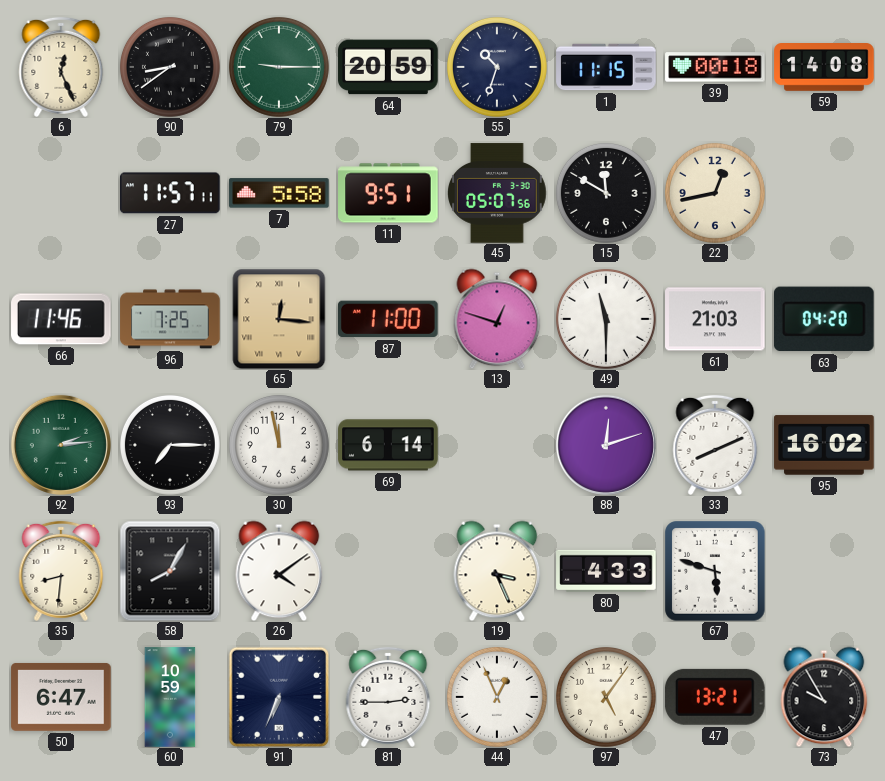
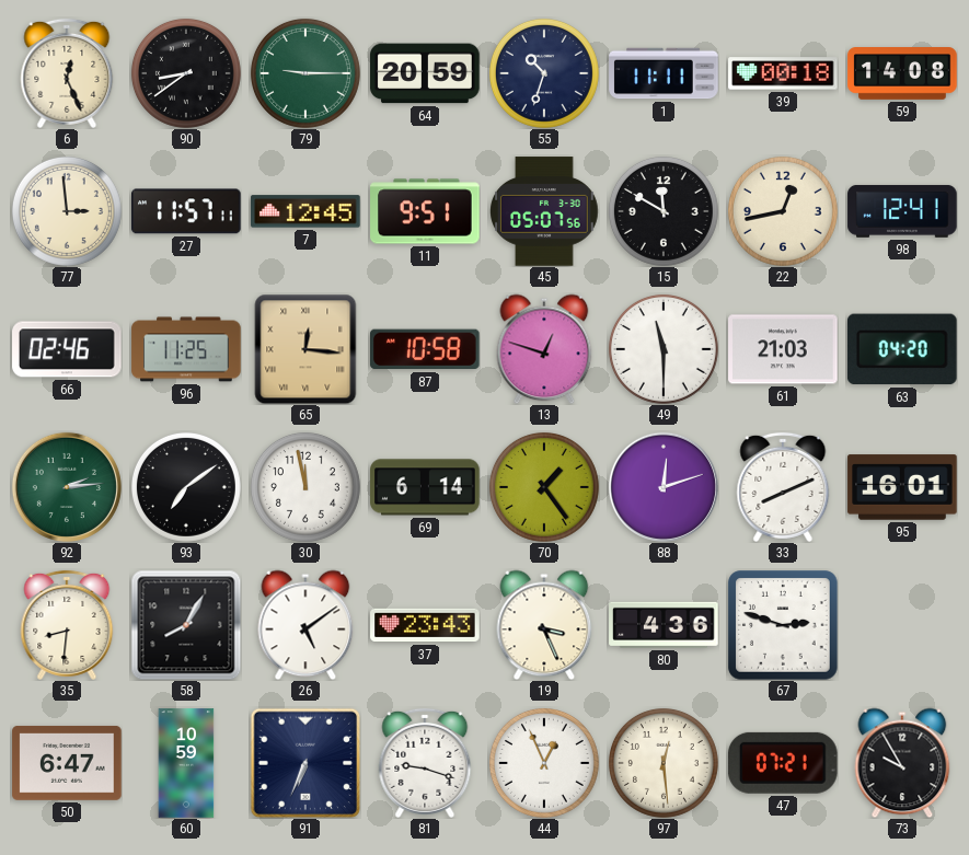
1: 11:15 -> 11:11
77: none -> 2:59
7: 5:58 -> 12:45
98: none -> 12:41
66: 11:46 -> 02:46
96: 7:25 -> 11:25
87: 11:00 -> 10:58
93: 7:15 -> 7:09
70: none -> 1:24
95: 16:02 -> 16:01
26: 4:09 -> 5:09
37: none -> 23:43
80: 4:33 -> 4:36
67: 5:48 -> 2:48
81: 2:45 -> 9:18
97: 5:06 -> 12:29
47: 13:21 -> 07:21
